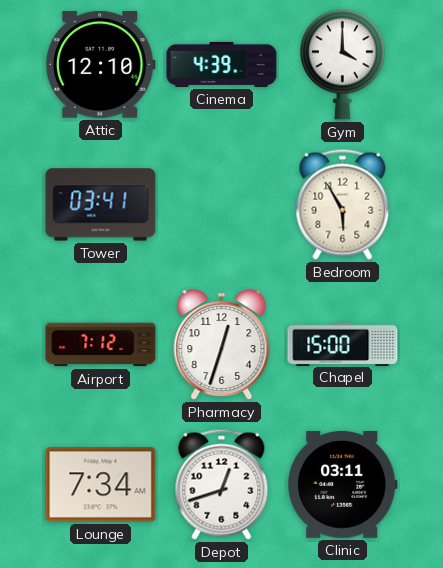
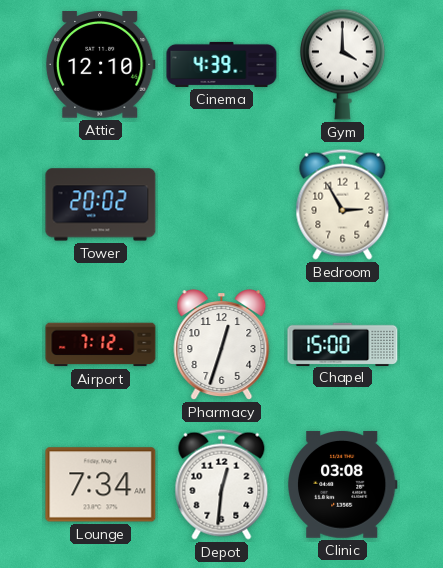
Tower: 03:41 -> 20:02
Bedroom: 5:55 -> 2:55
Depot: 12:42 -> 12:31
Clinic: 03:11 -> 03:08
